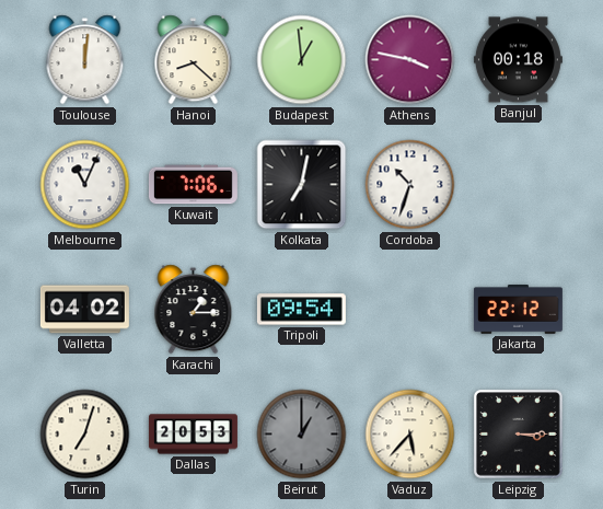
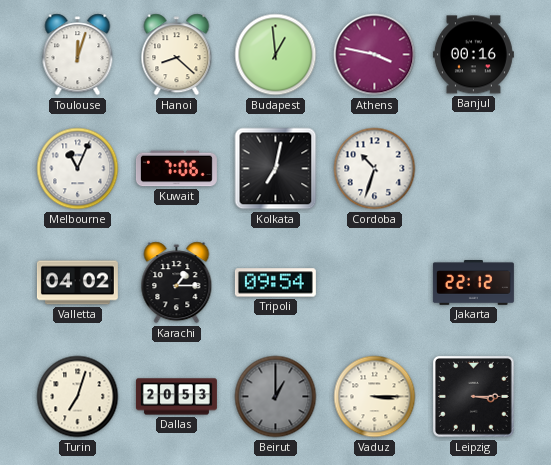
Toulouse: 12:01 -> 12:03
Banjul: 00:18 -> 00:16
Vaduz: 5:37 -> 3:15
